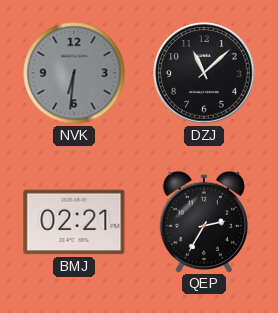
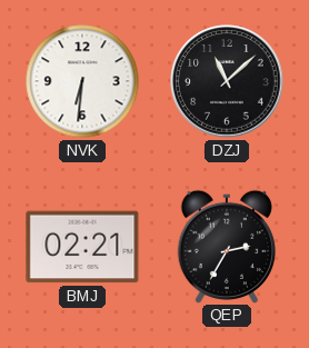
NVK dial: grey -> white
